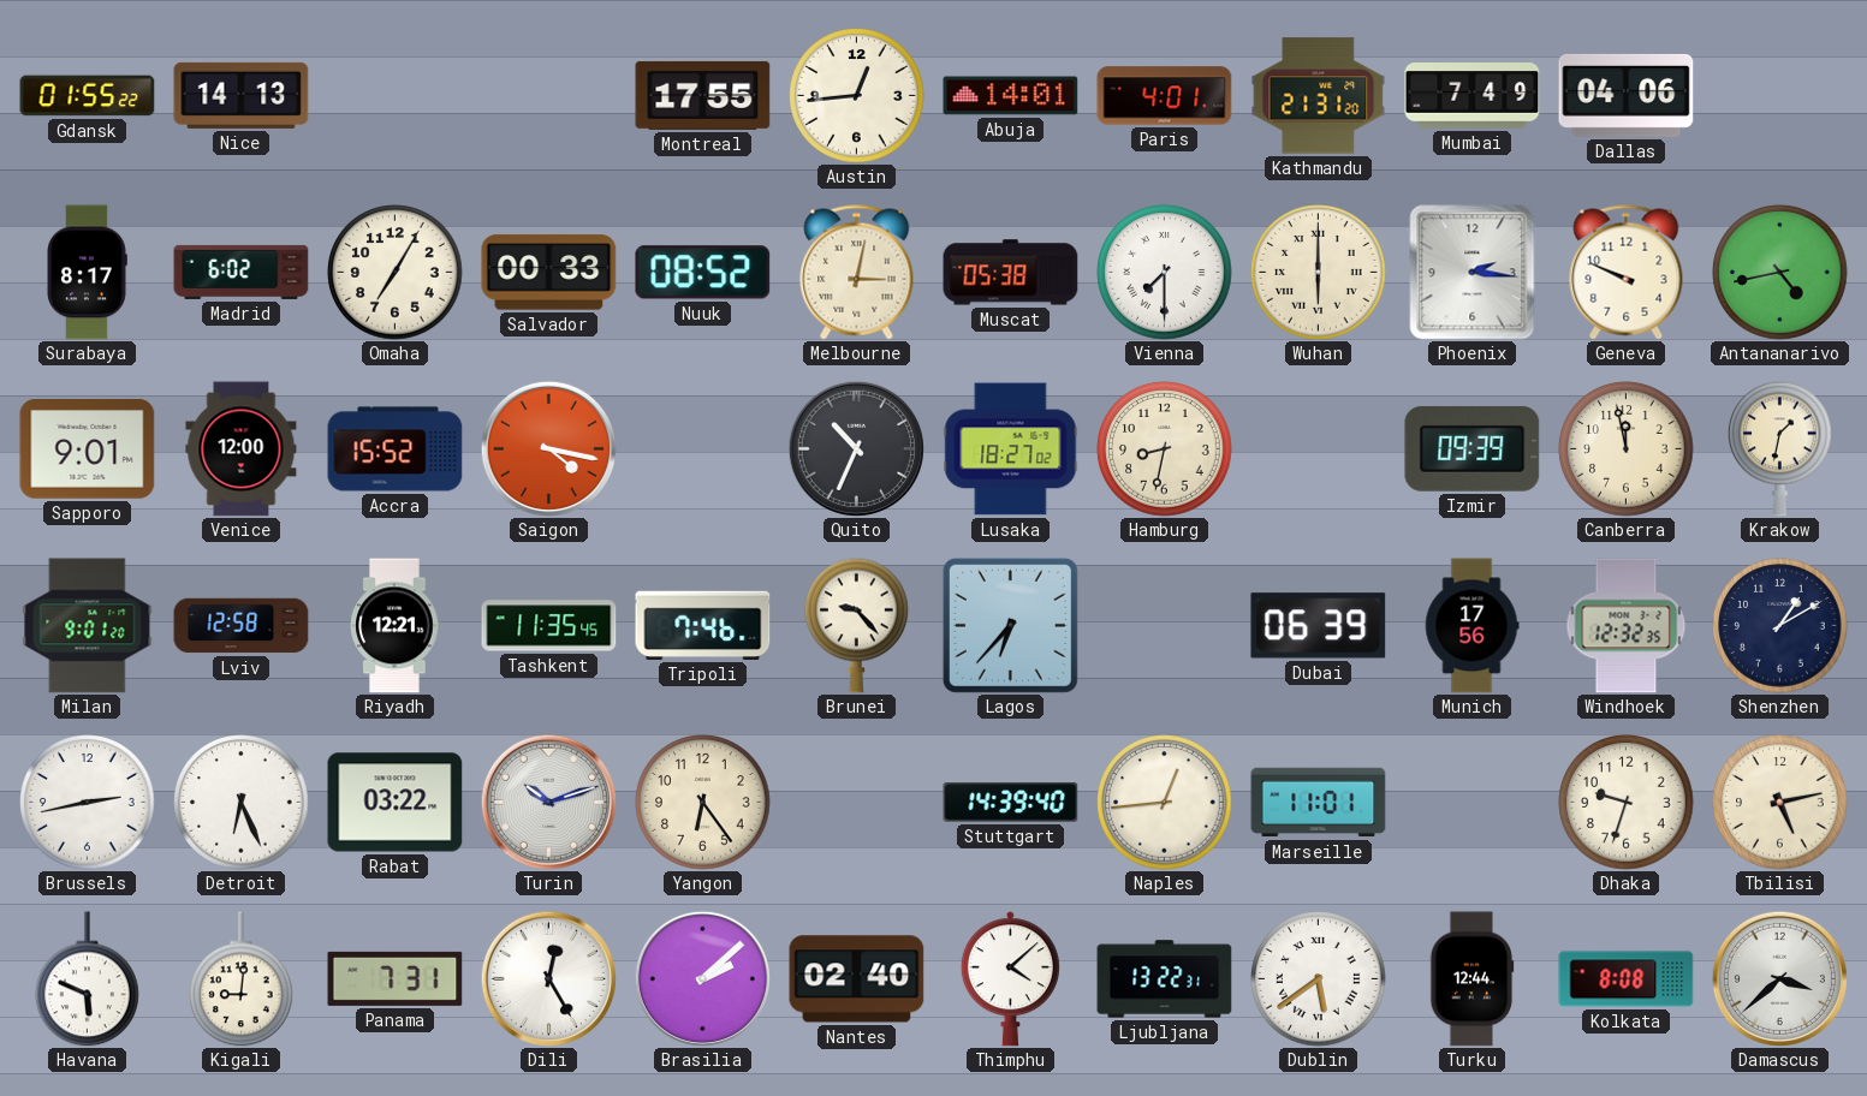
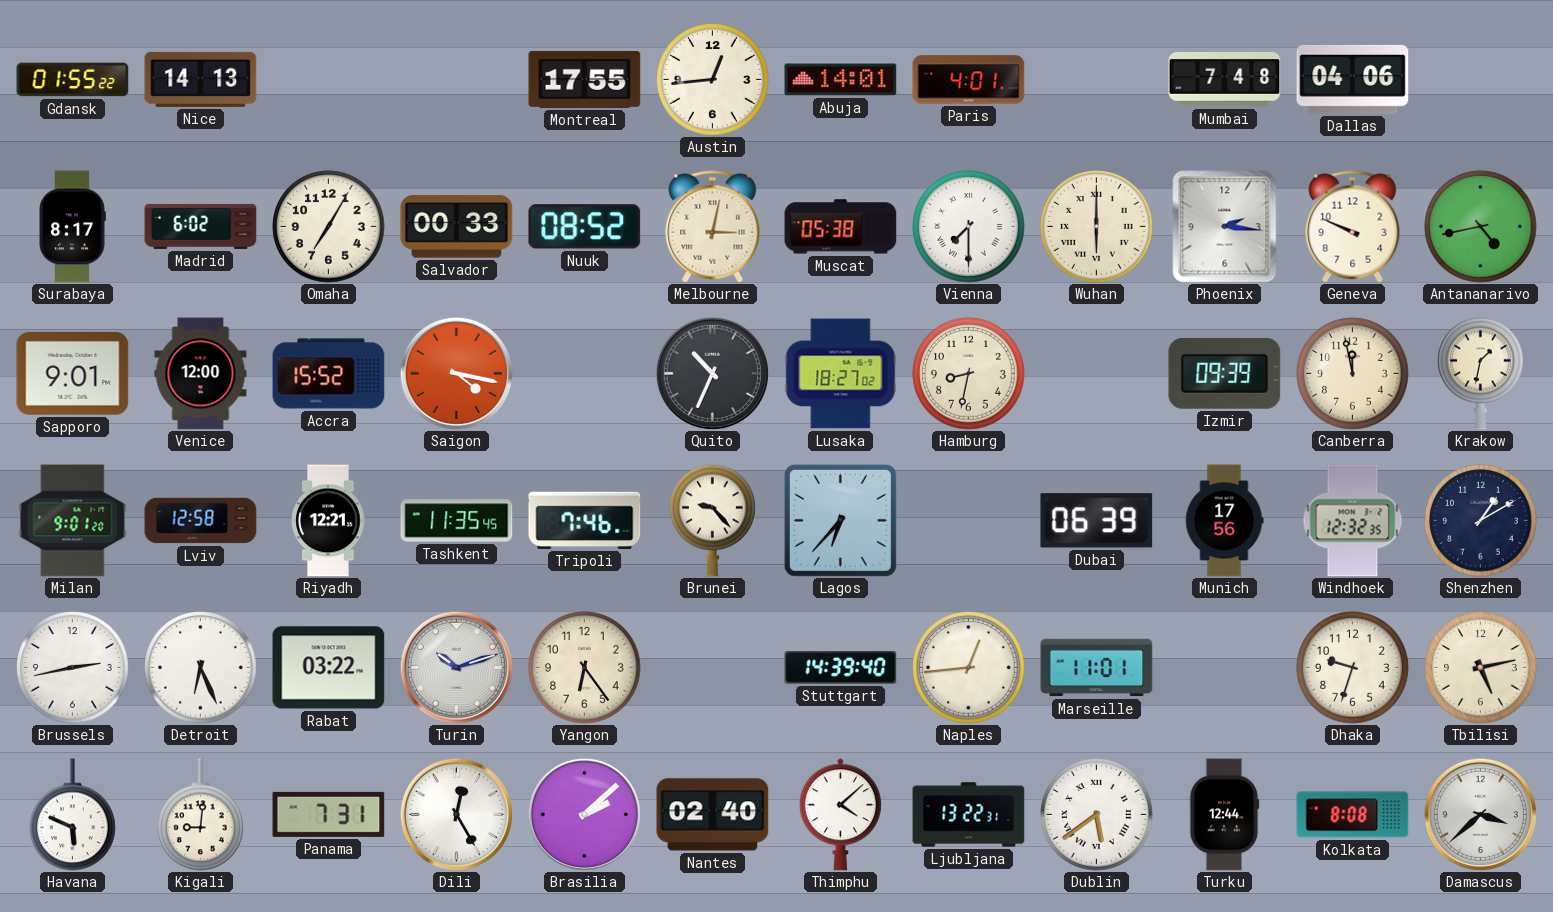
Kathmandu: 21:31 -> none
Mumbai: 7:49 -> 7:48
